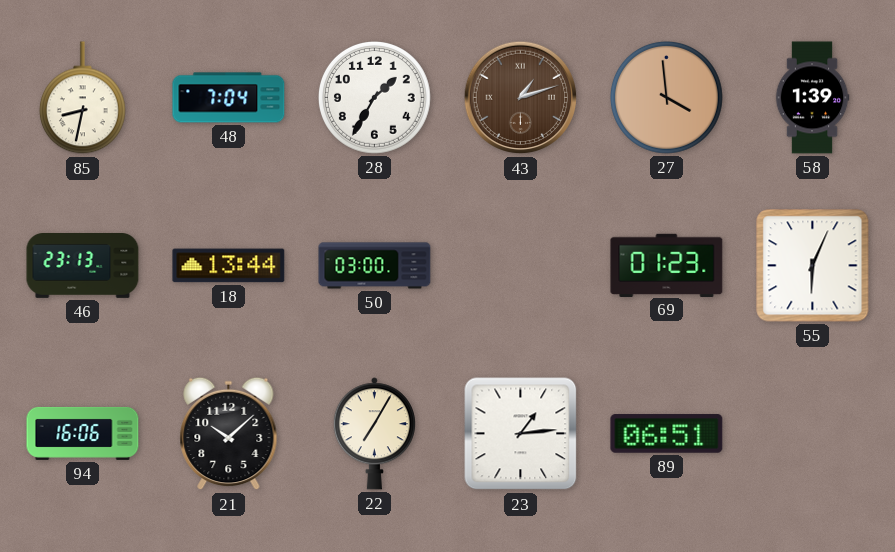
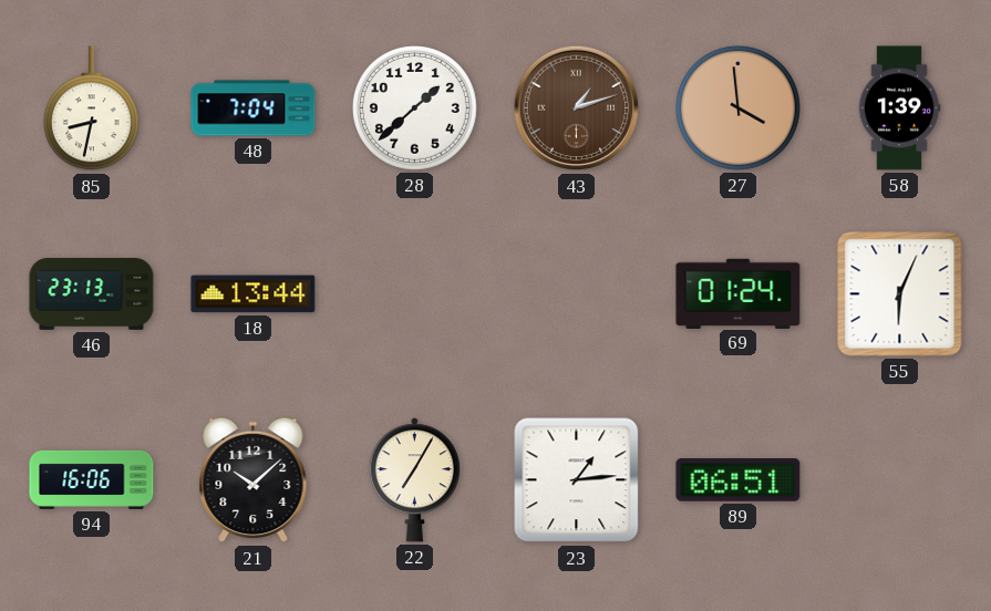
28: 1:35 -> 1:38
50: 03:00 -> none
69: 01:23 -> 01:24
